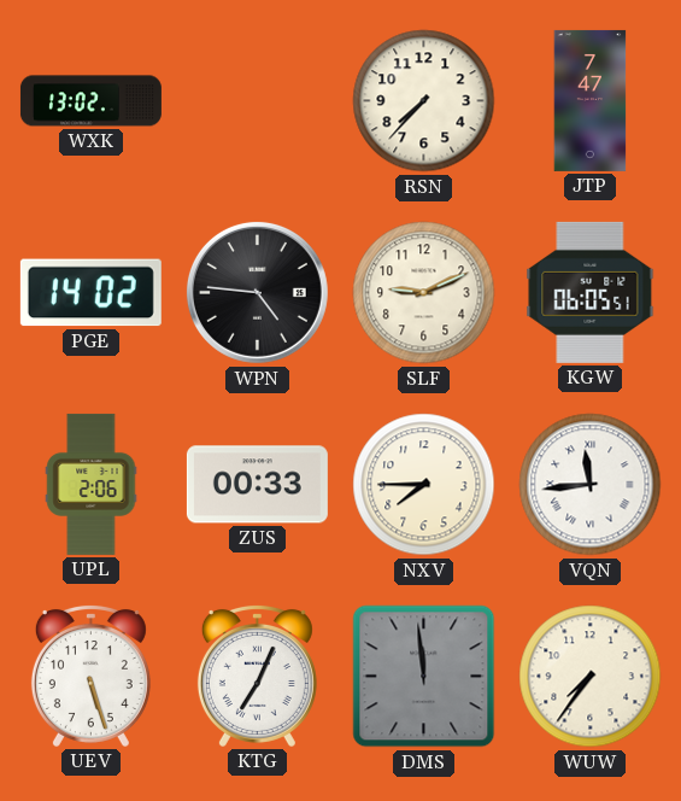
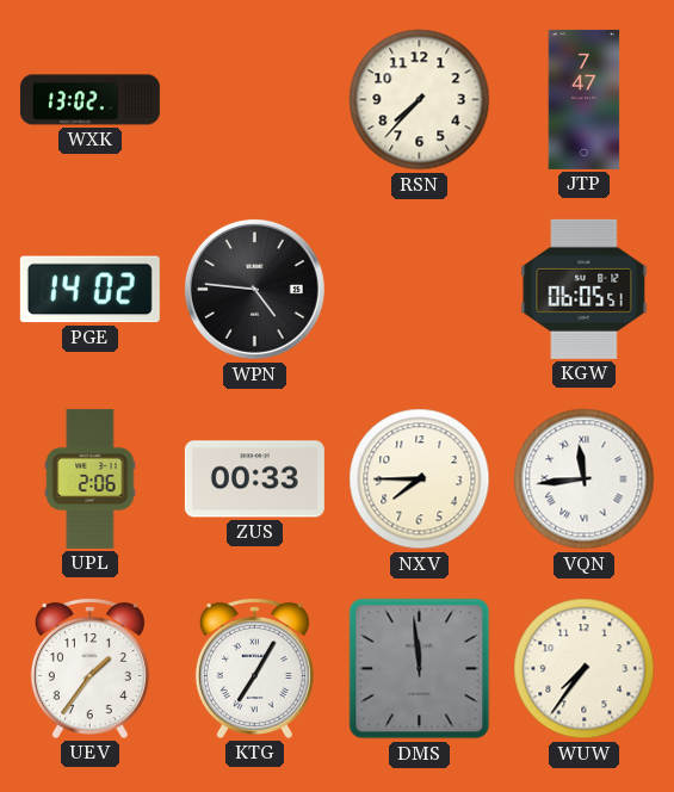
SLF: 9:11 -> none
UEV: 5:27 -> 1:36
KTG: 7:04 -> 7:05
